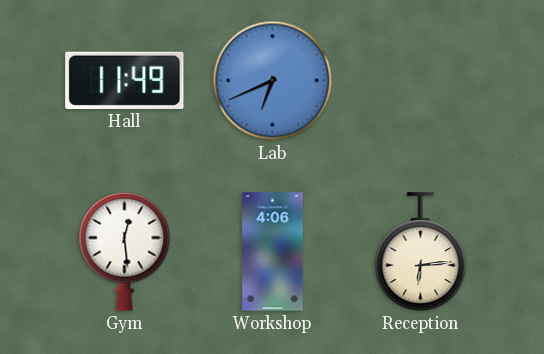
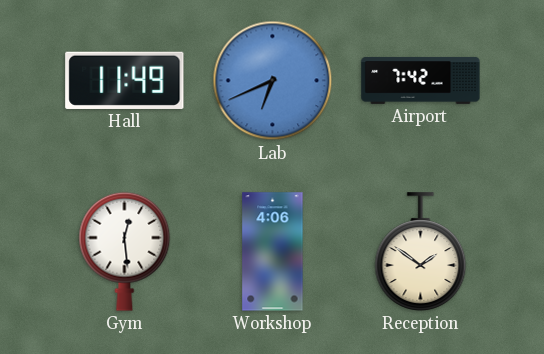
Airport: none -> 7:42
Reception: 6:14 -> 1:51
